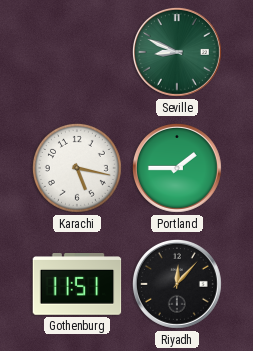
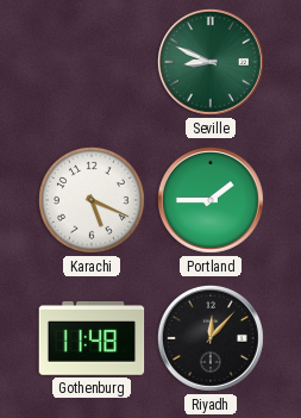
Karachi: 5:17 -> 5:19
Gothenburg: 11:51 -> 11:48
